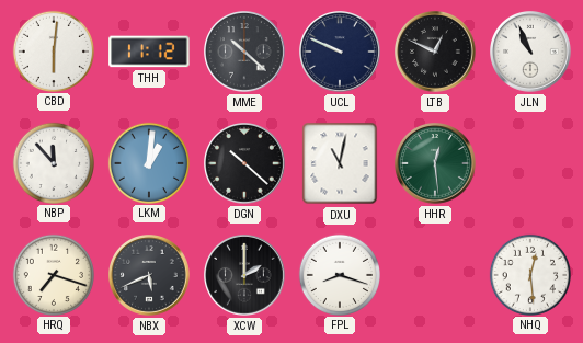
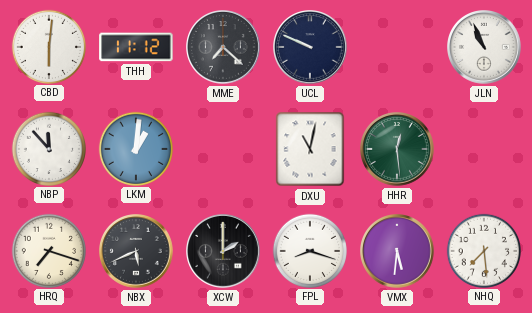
MME: 10:22 -> 7:22
LTB: 12:49 -> none
DGN: 10:22 -> none
VMX: none -> 5:31
NHQ: 12:29 -> 7:29
